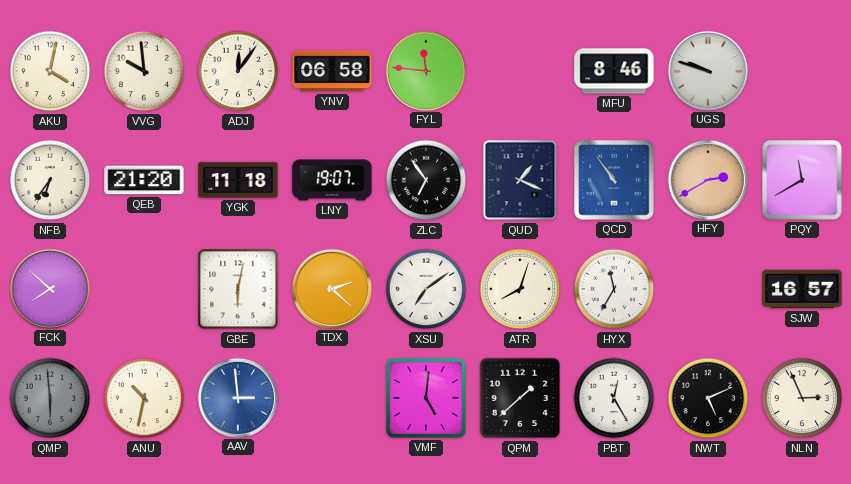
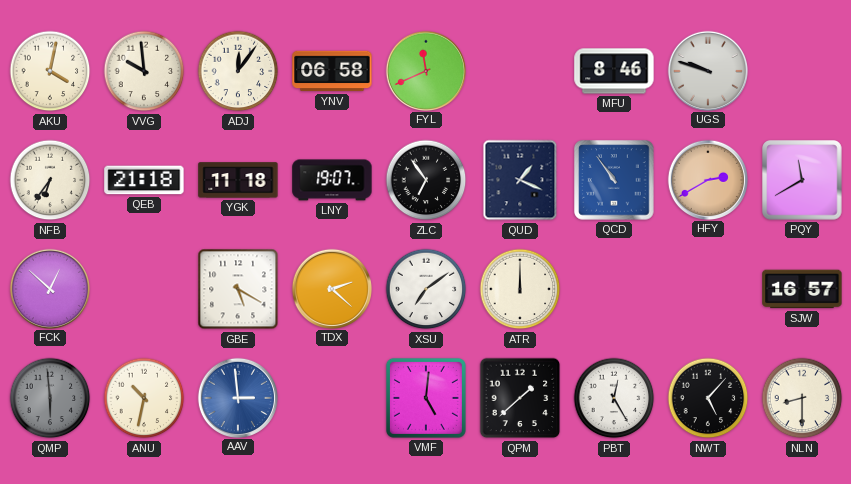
FYL: 11:46 -> 11:41
QEB: 21:20 -> 21:18
FCK: 7:52 -> 12:52
GBE: 6:02 -> 5:20
ATR: 8:03 -> 12:00
HYX: 11:35 -> none
NWT: 5:11 -> 5:07
NLN: 2:56 -> 8:30
